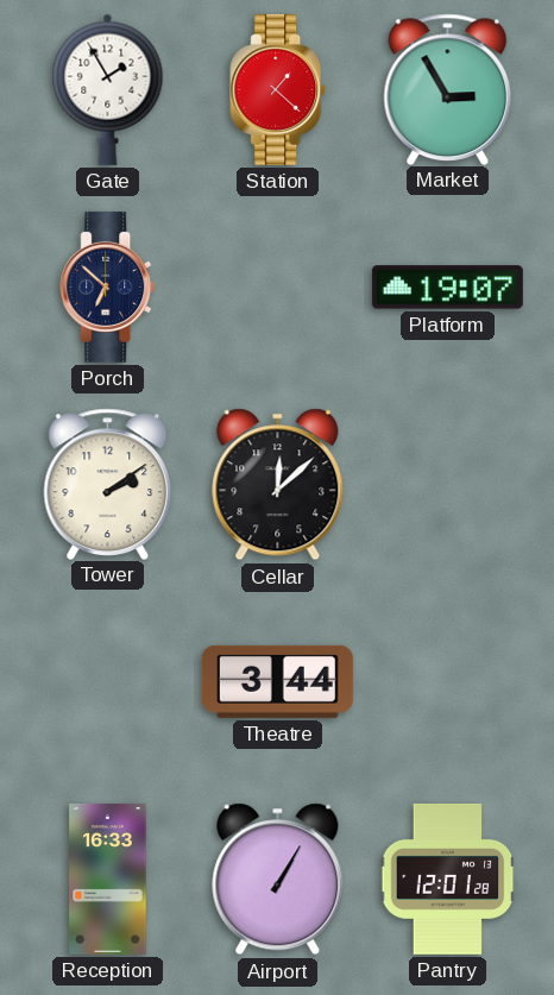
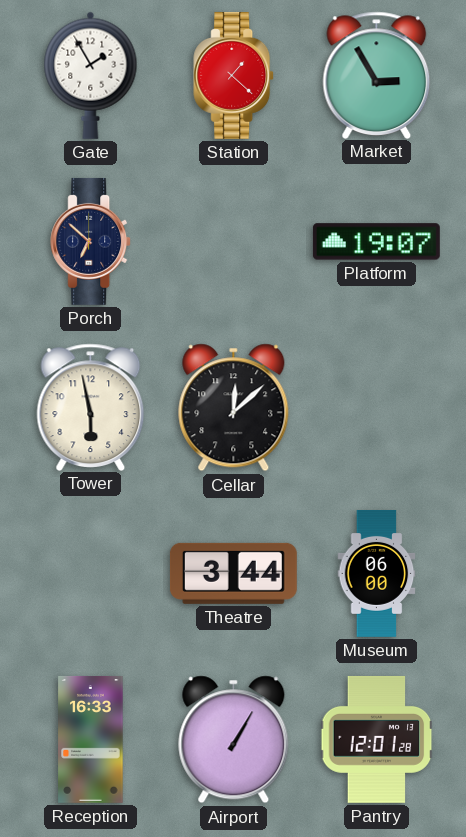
Tower: 2:09 -> 5:58
Museum: none -> 06:00
